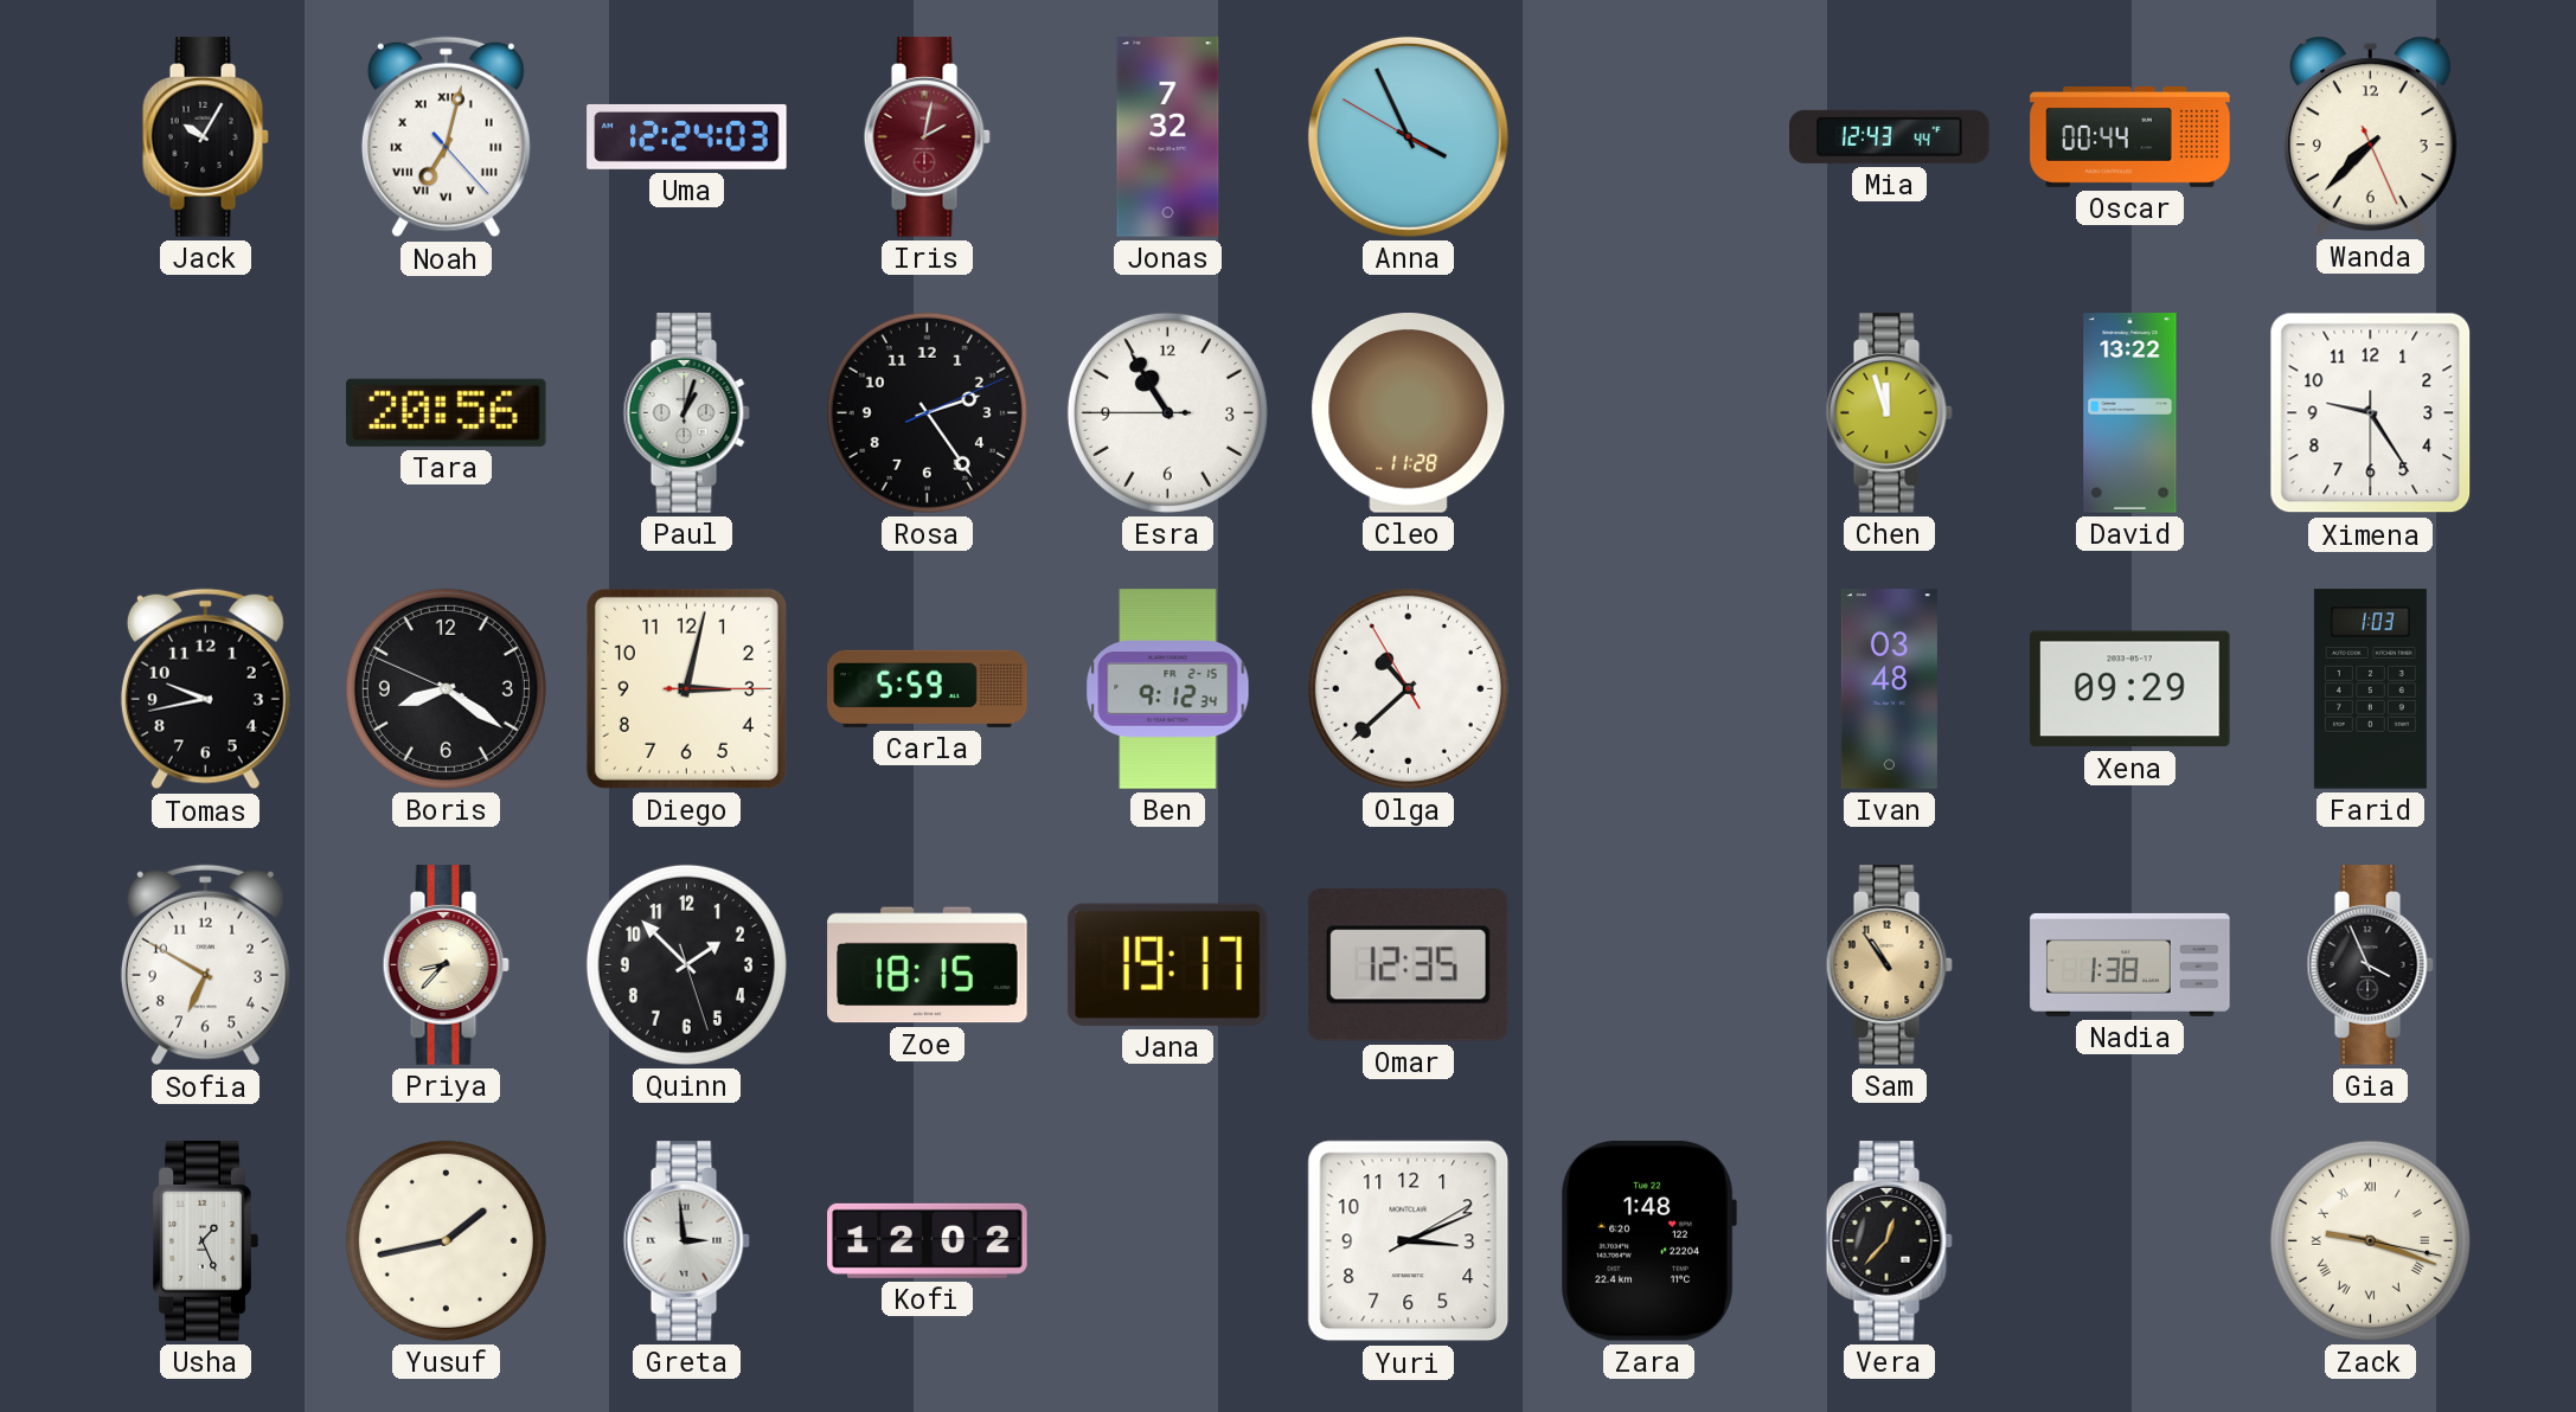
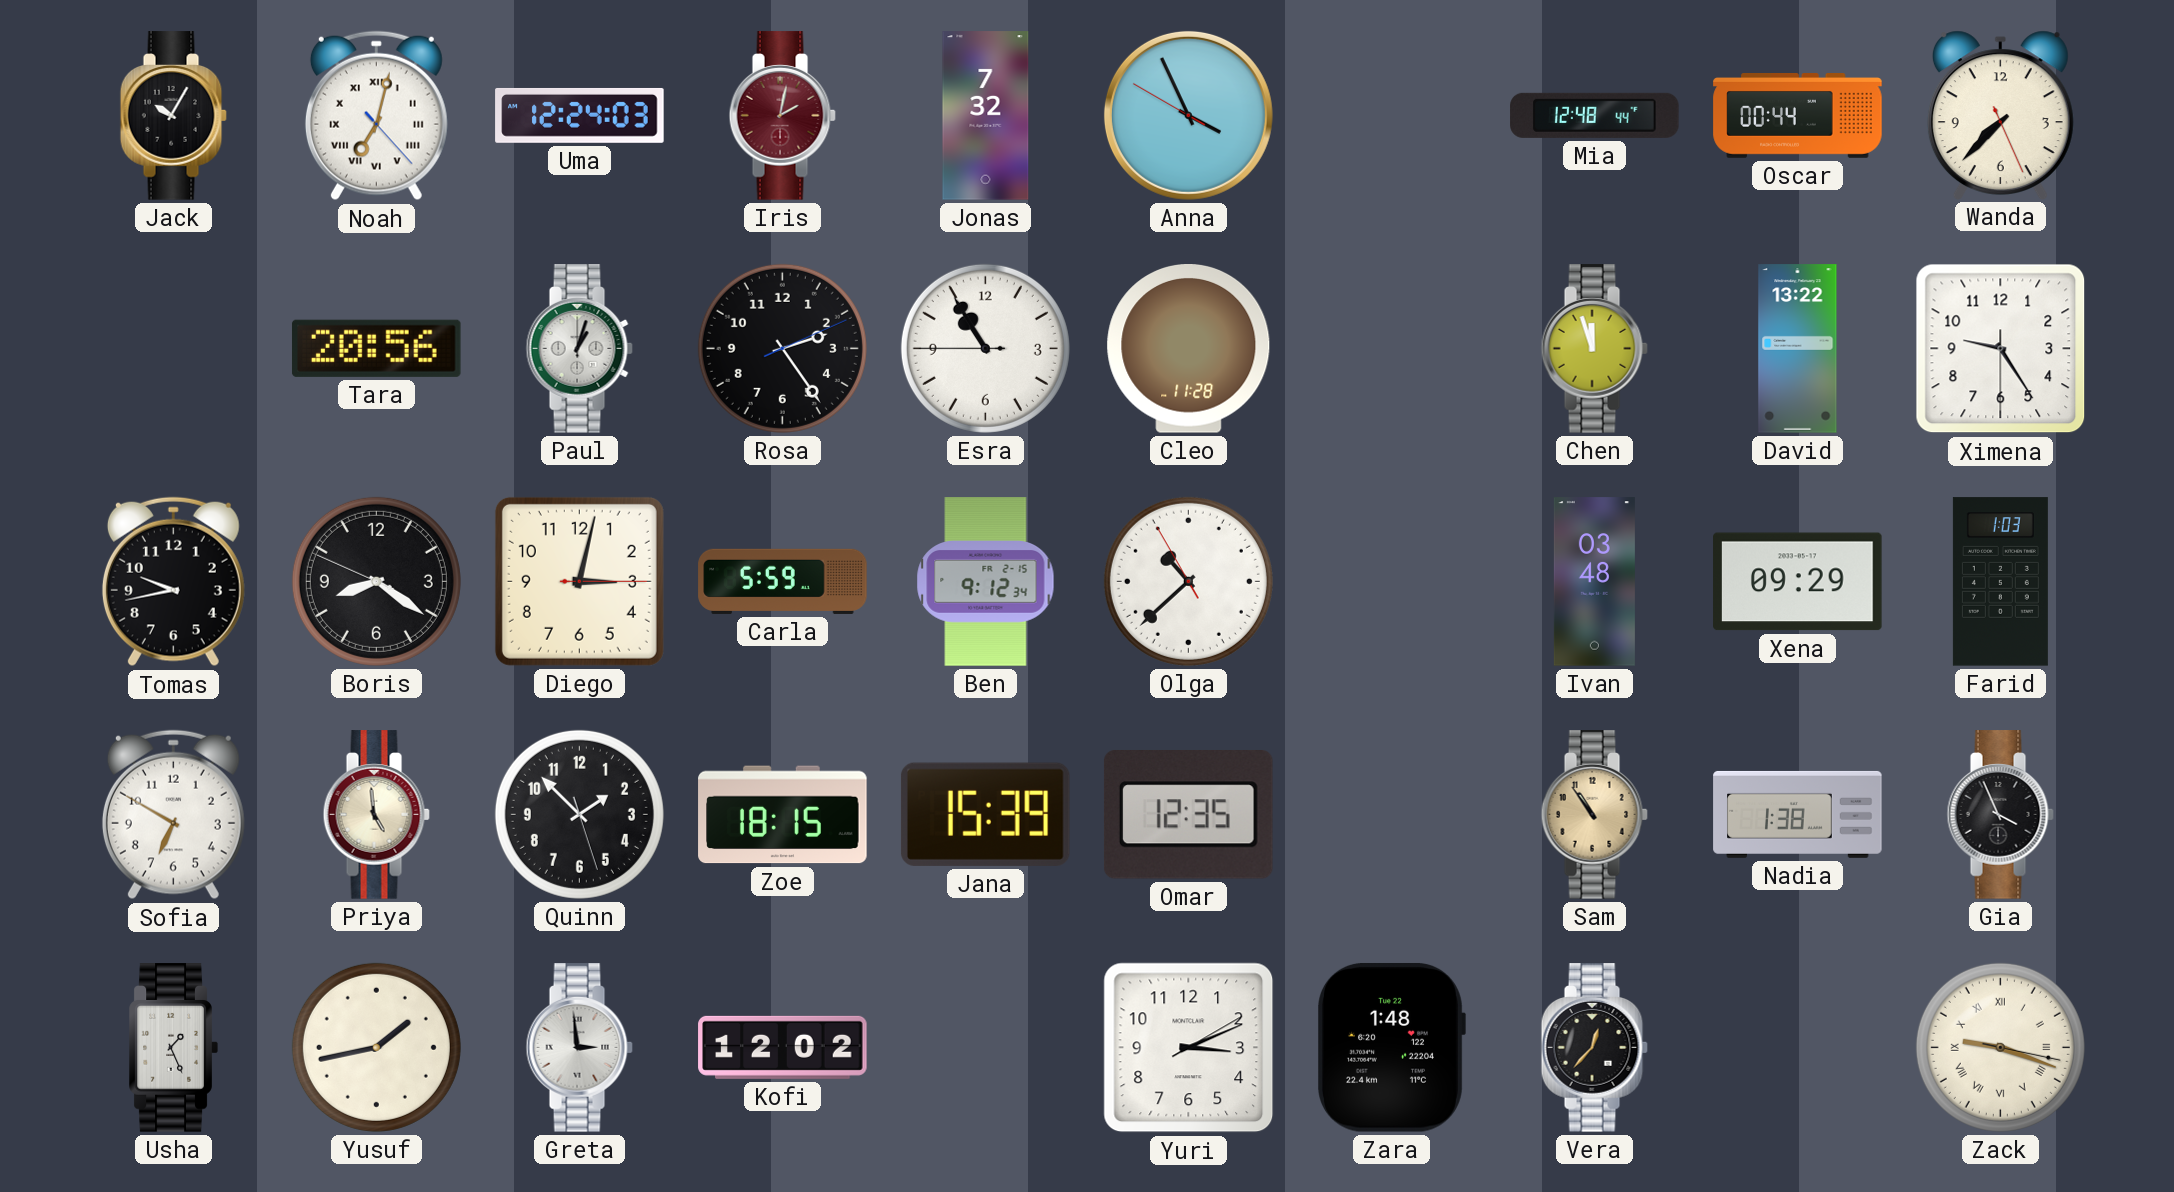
Mia: 12:43 -> 12:48
Priya: 8:37 -> 4:59
Jana: 19:17 -> 15:39
